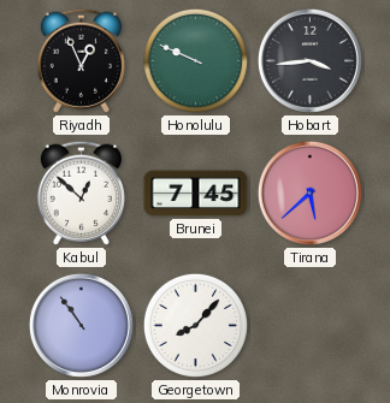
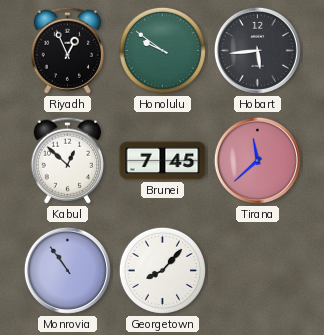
Honolulu: 9:49 -> 9:51
Hobart: 3:44 -> 5:44
Tirana: 5:38 -> 11:38
